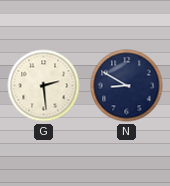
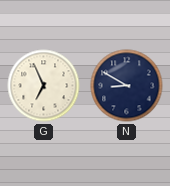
G: 2:29 -> 6:56
